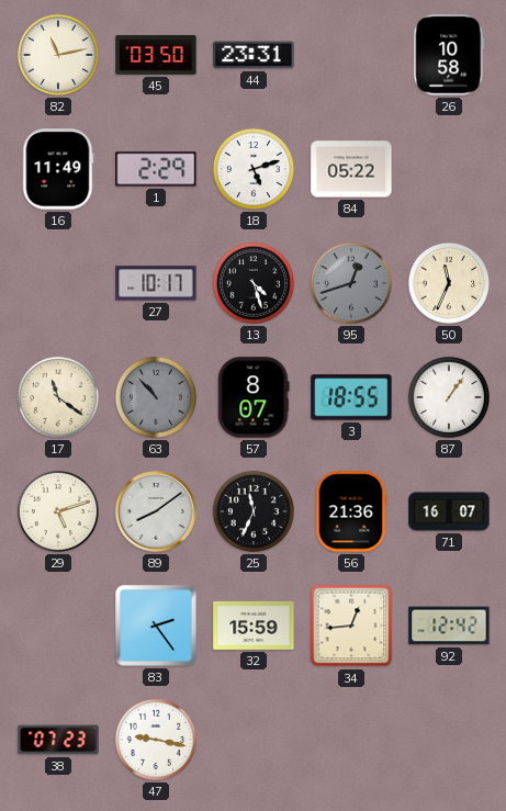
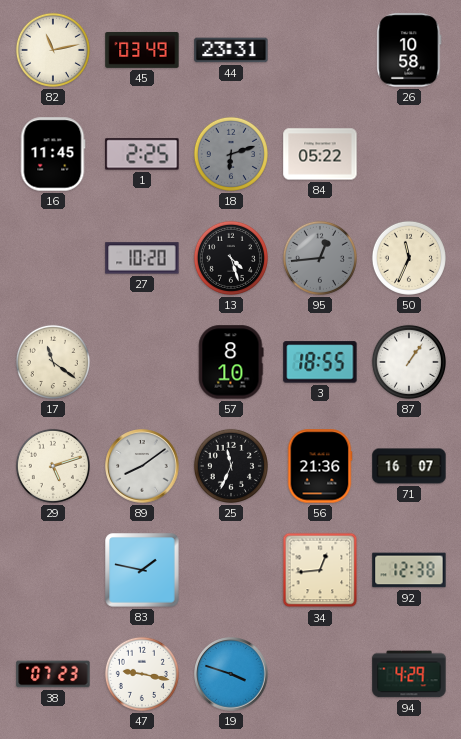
45: 03:50 -> 03:49
16: 11:49 -> 11:45
1: 2:29 -> 2:25
18: 5:12 -> 6:12
18 dial: white -> grey
27: 10:17 -> 10:20
95: 12:42 -> 12:44
63: 10:53 -> none
57: 8:07 -> 8:10
83: 2:24 -> 1:47
32: 15:59 -> none
92: 12:42 -> 12:38
19: none -> 3:48
94: none -> 4:29
